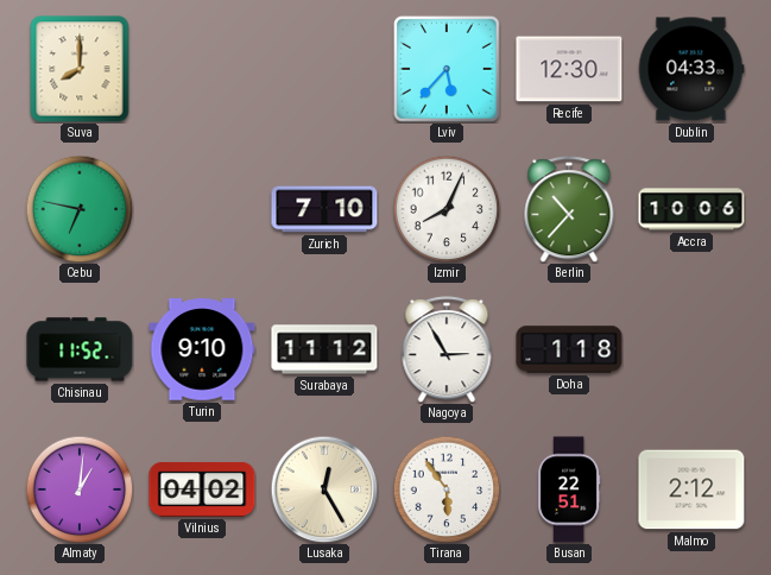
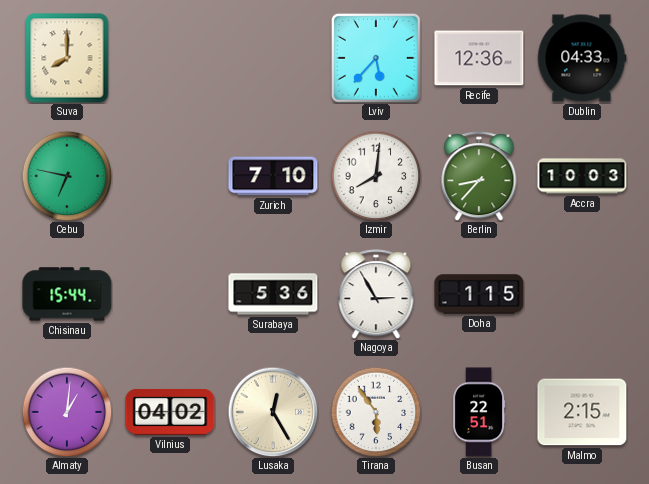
Recife: 12:30 -> 12:36
Izmir: 8:04 -> 8:01
Berlin: 10:37 -> 8:37
Accra: 10:06 -> 10:03
Chisinau: 11:52 -> 15:44
Turin: 9:10 -> none
Surabaya: 11:12 -> 5:36
Doha: 1:18 -> 1:15
Malmo: 2:12 -> 2:15
